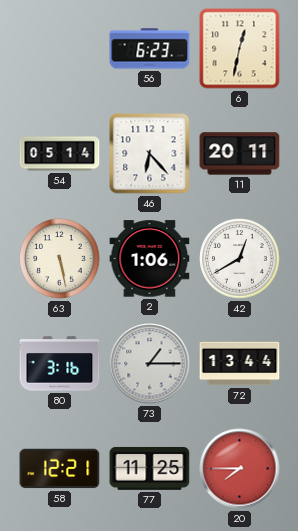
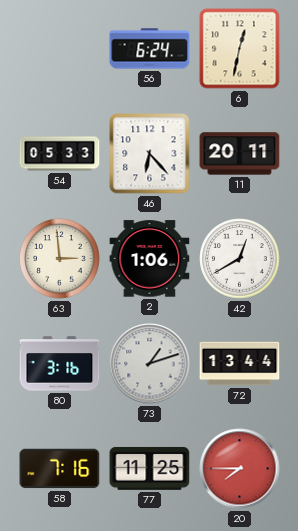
56: 6:23 -> 6:24
54: 05:14 -> 05:33
63: 5:28 -> 2:59
73: 1:15 -> 1:12
58: 12:21 -> 7:16
